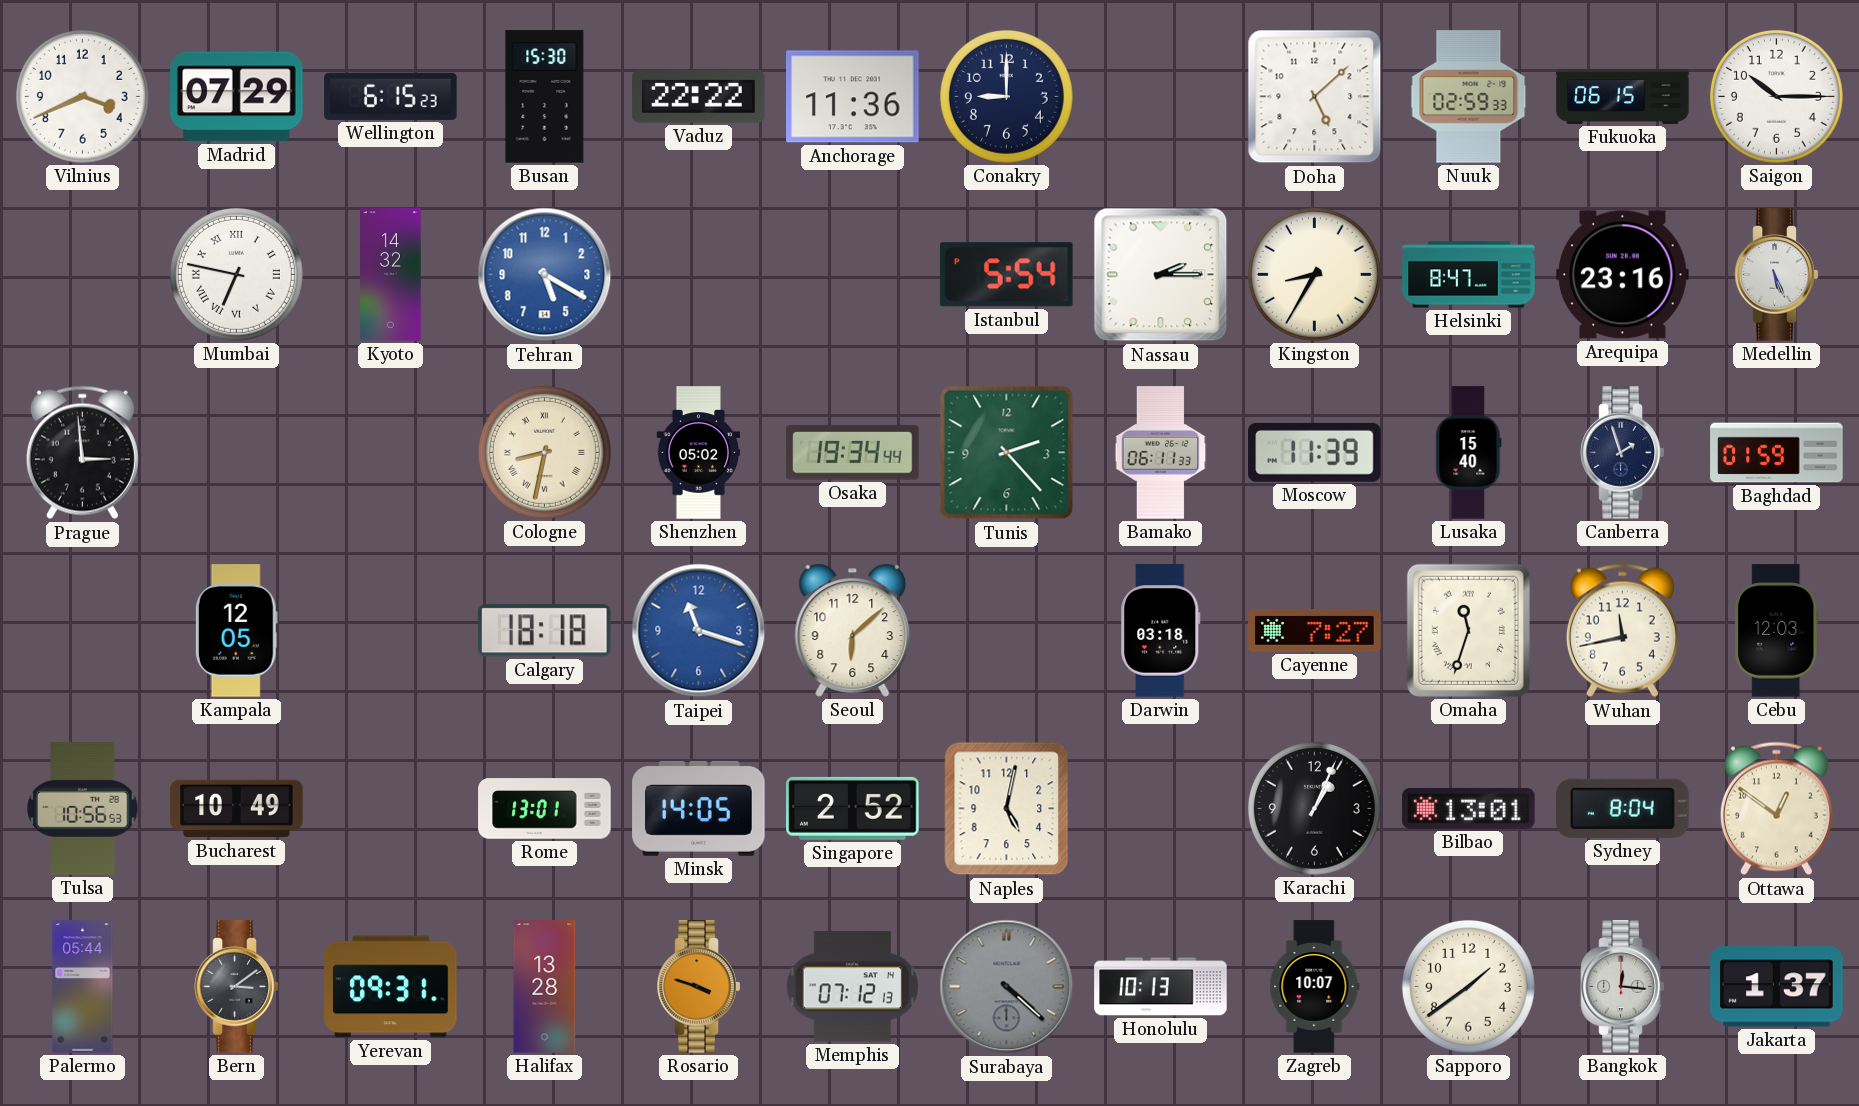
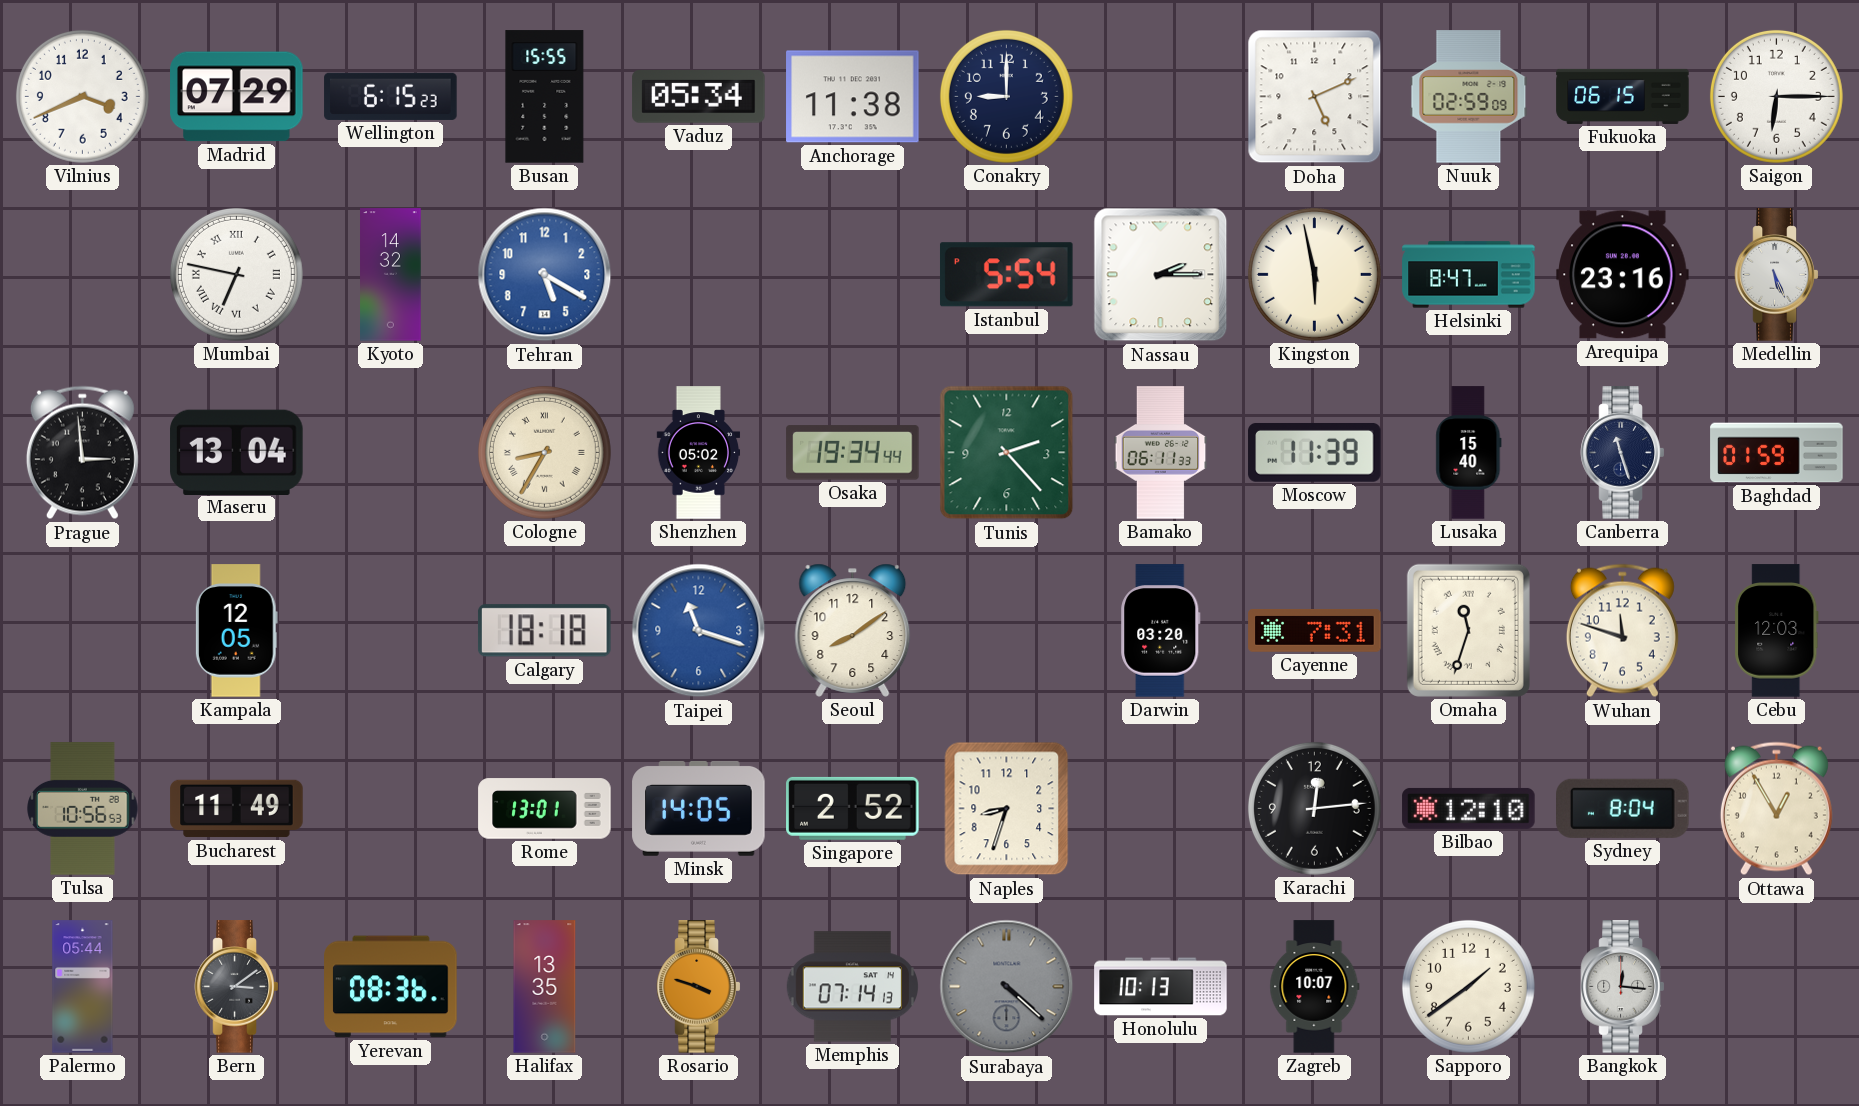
Busan: 15:30 -> 15:55
Vaduz: 22:22 -> 05:34
Anchorage: 11:36 -> 11:38
Doha: 5:08 -> 5:11
Nuuk: 02:59:33 -> 02:59:09
Saigon: 10:15 -> 6:15
Kingston: 8:35 -> 5:58
Maseru: none -> 13:04
Cologne: 8:32 -> 8:35
Canberra: 1:57 -> 11:27
Seoul: 6:08 -> 8:09
Darwin: 03:18 -> 03:20
Cayenne: 7:27 -> 7:31
Wuhan: 11:43 -> 11:48
Bucharest: 10:49 -> 11:49
Naples: 5:02 -> 8:33
Karachi: 1:04 -> 12:14
Bilbao: 13:01 -> 12:10
Ottawa: 12:51 -> 12:55
Yerevan: 09:31 -> 08:36
Halifax: 13:28 -> 13:35
Memphis: 07:12 -> 07:14
Jakarta: 1:37 -> none
